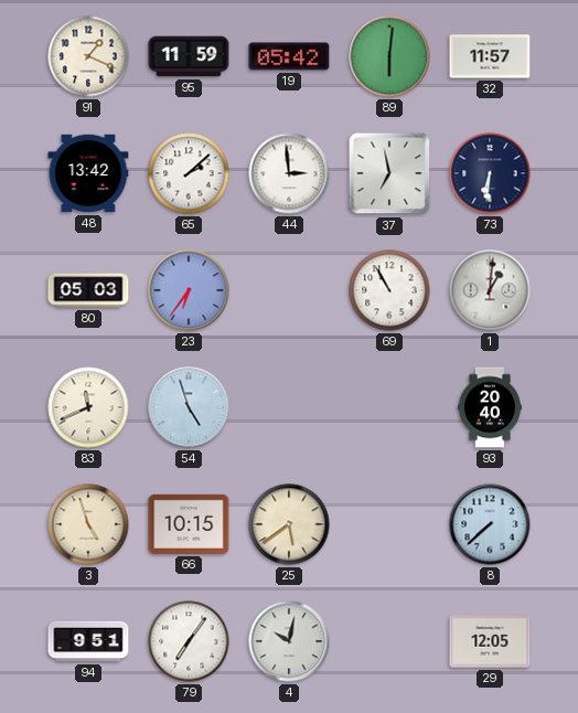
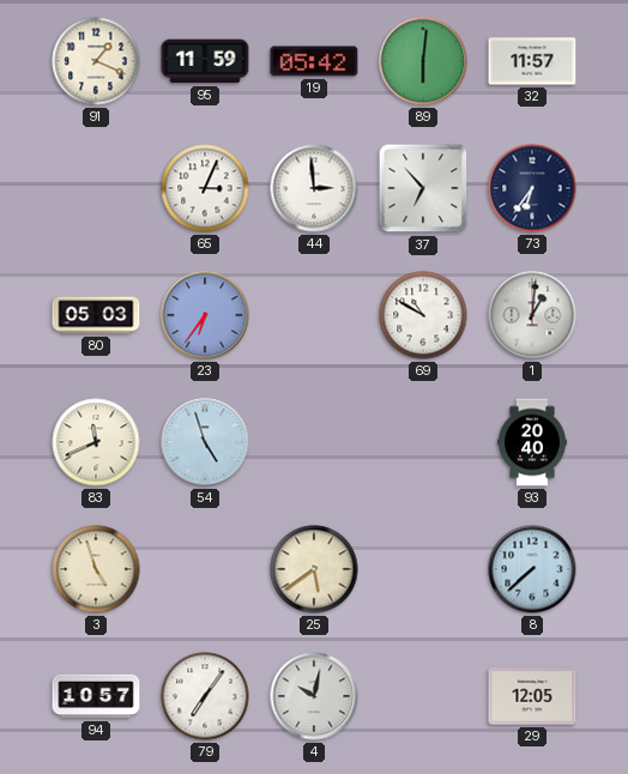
48: 13:42 -> none
65: 2:08 -> 3:04
37: 6:58 -> 6:53
73: 6:31 -> 6:36
69: 10:55 -> 10:50
66: 10:15 -> none
94: 9:51 -> 10:57
